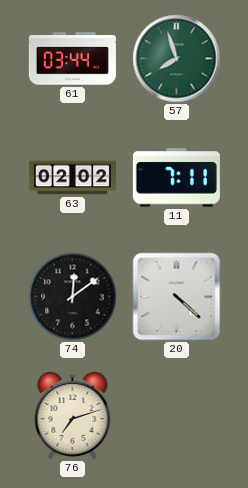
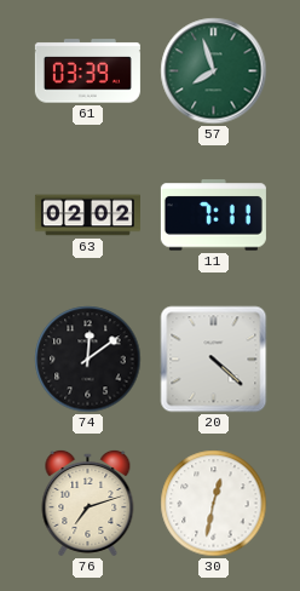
61: 03:44 -> 03:39
30: none -> 12:32
